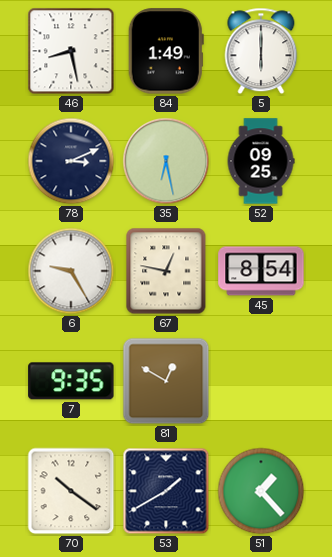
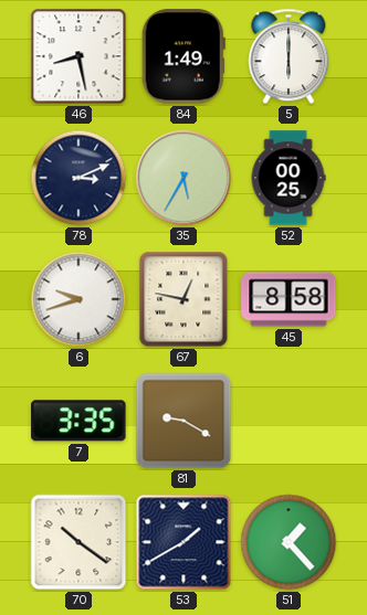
35: 6:28 -> 5:35
52: 09:25 -> 00:25
6: 9:25 -> 9:42
45: 8:54 -> 8:58
7: 9:35 -> 3:35
81: 12:50 -> 9:20
